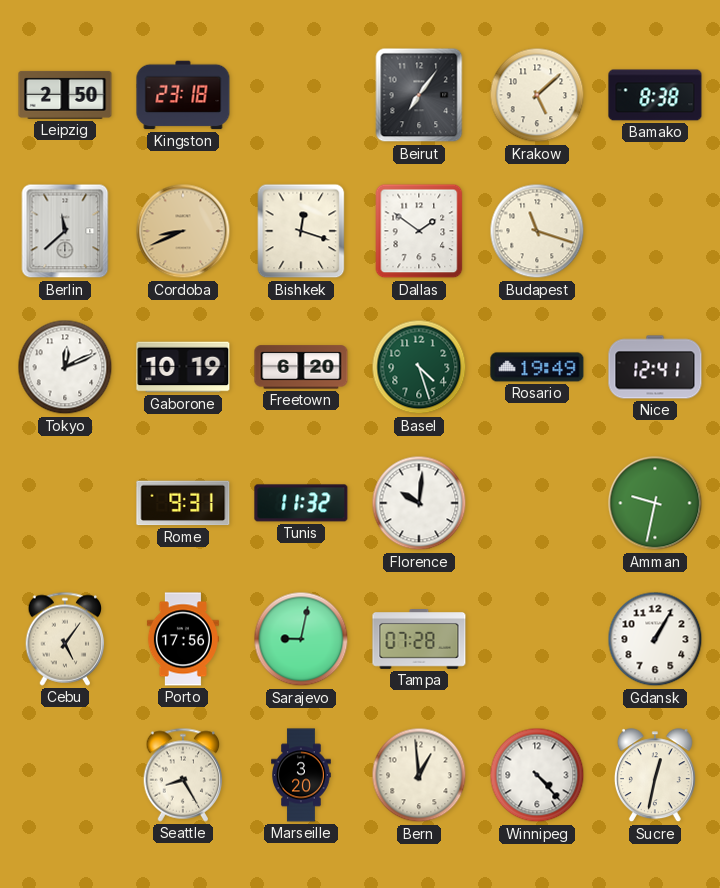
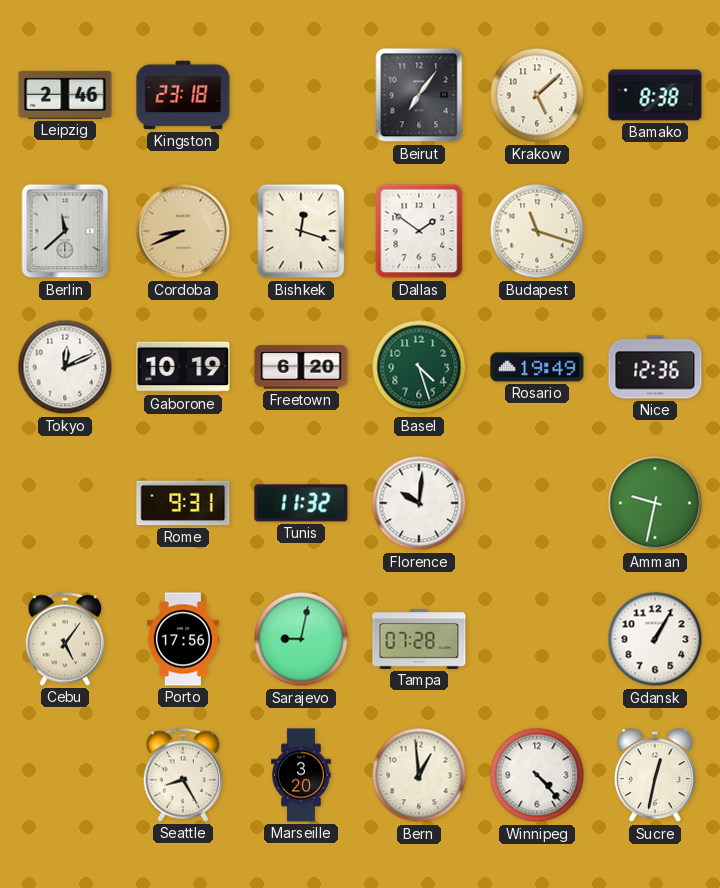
Leipzig: 2:50 -> 2:46
Nice: 12:41 -> 12:36
